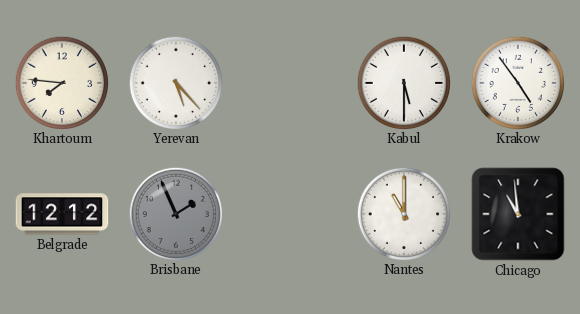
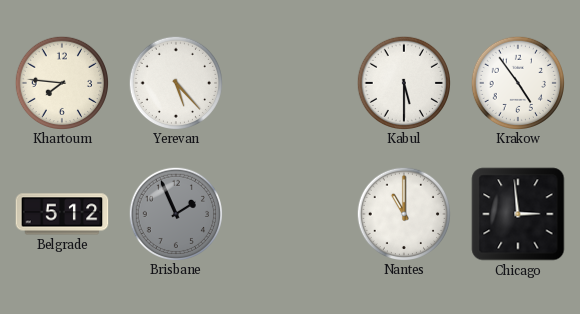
Belgrade: 12:12 -> 5:12
Chicago: 10:59 -> 2:59
